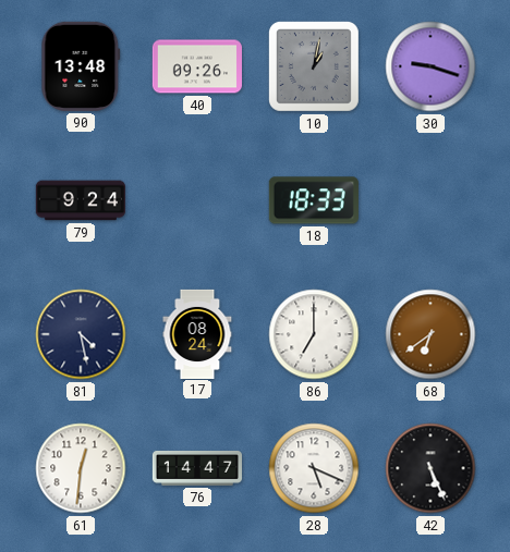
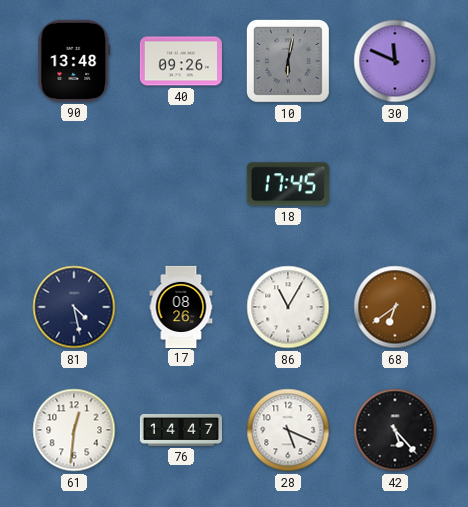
10: 1:02 -> 6:02
30: 9:18 -> 11:49
79: 9:24 -> none
18: 18:33 -> 17:45
17: 08:24 -> 08:26
86: 7:00 -> 11:05
42: 5:26 -> 5:23
